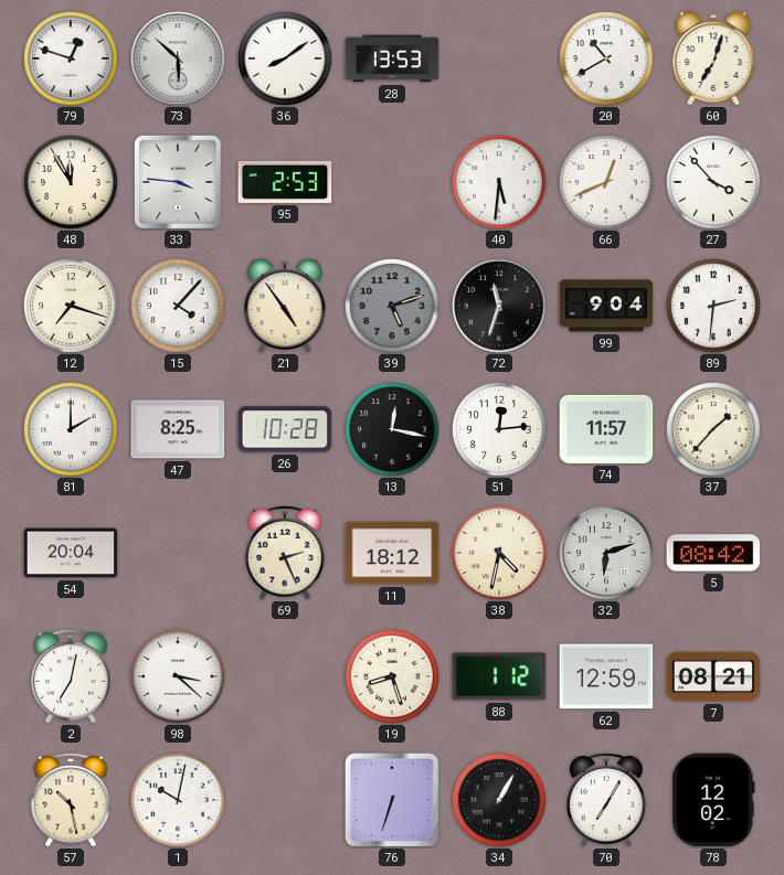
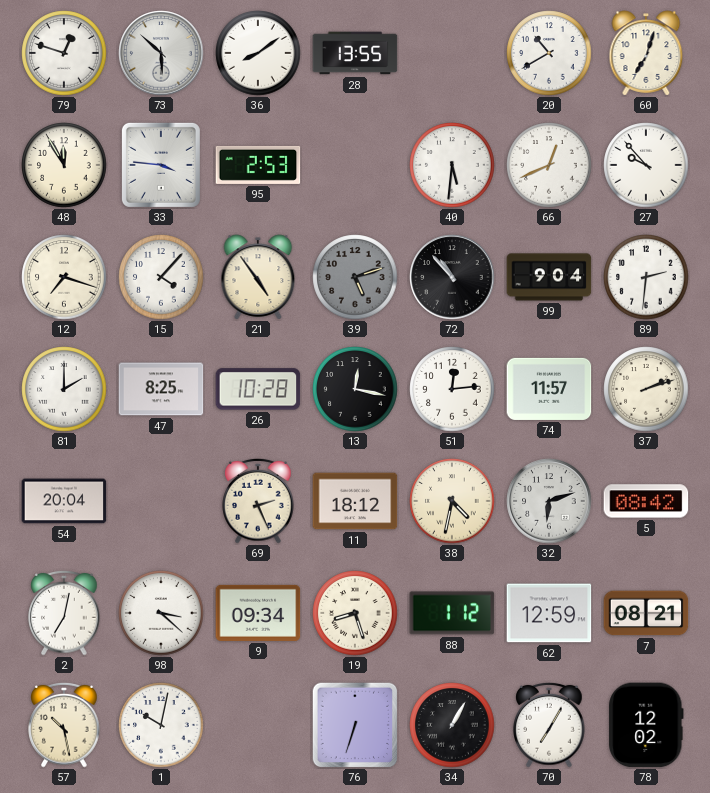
28: 13:53 -> 13:55
27: 3:53 -> 9:53
72: 11:33 -> 10:53
37: 1:37 -> 2:12
9: none -> 09:34
